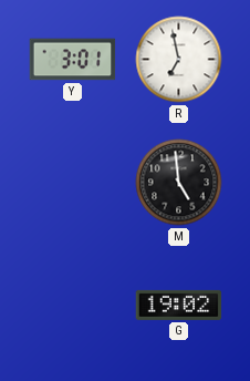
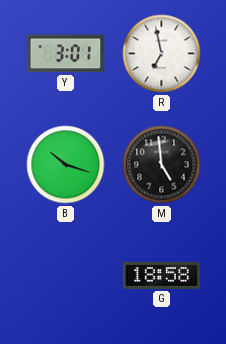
B: none -> 10:18
G: 19:02 -> 18:58
